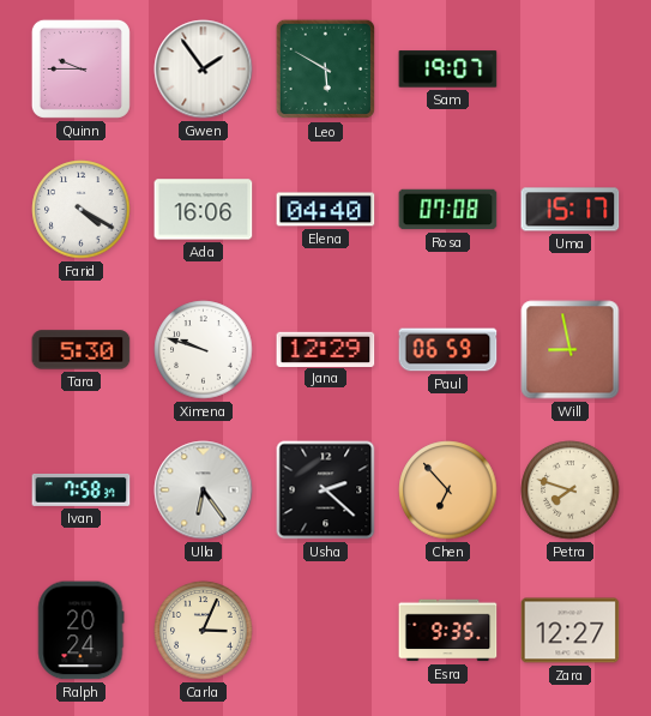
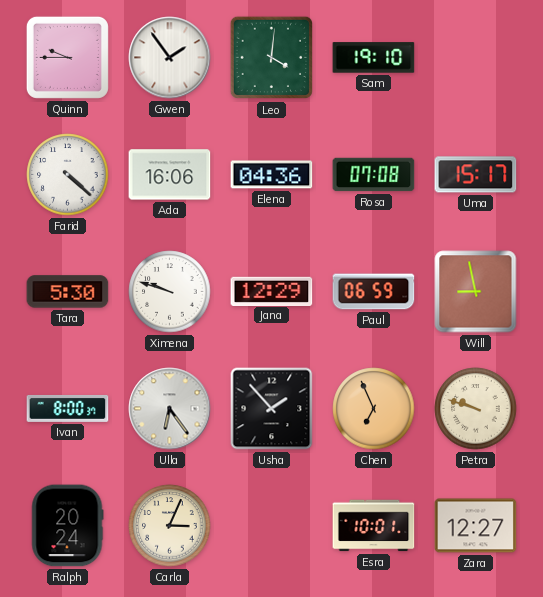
Leo: 5:50 -> 4:01
Sam: 19:07 -> 19:10
Farid: 4:20 -> 4:22
Elena: 04:40 -> 04:36
Ivan: 7:58 -> 8:00
Usha: 2:22 -> 1:53
Chen: 6:53 -> 6:56
Petra: 7:48 -> 9:48
Esra: 9:35 -> 10:01
